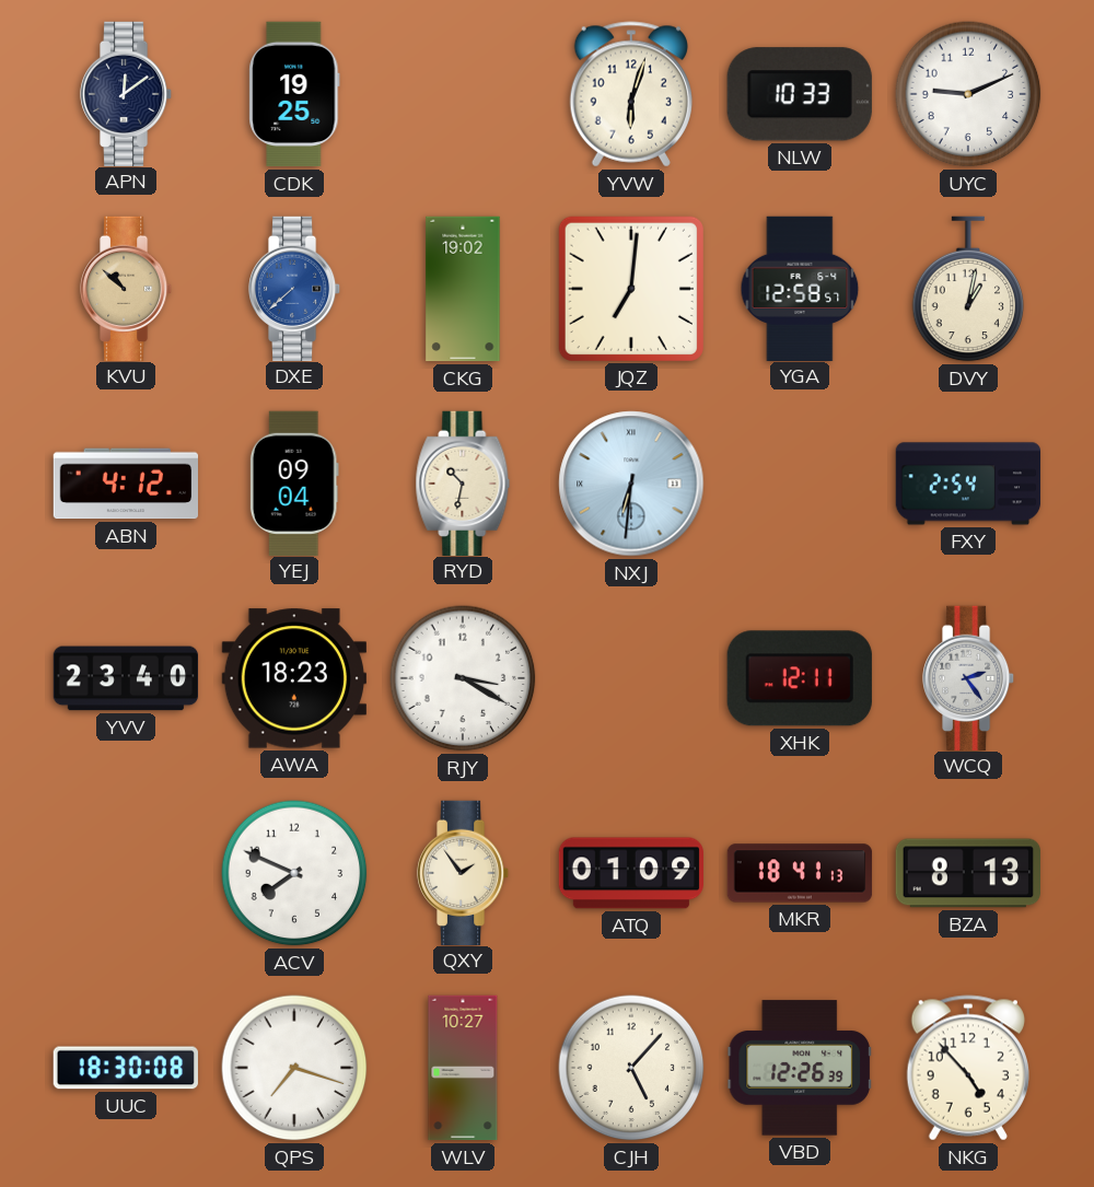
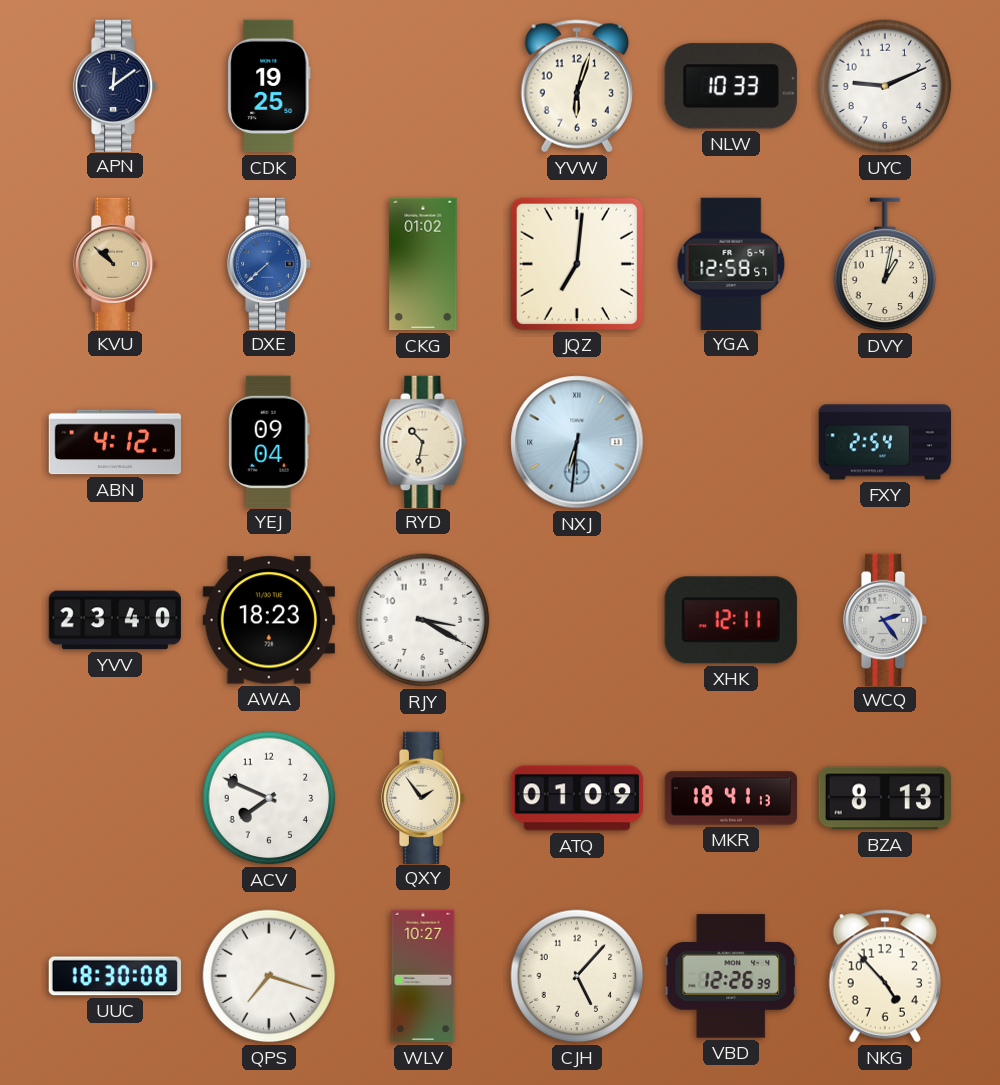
CKG: 19:02 -> 01:02
